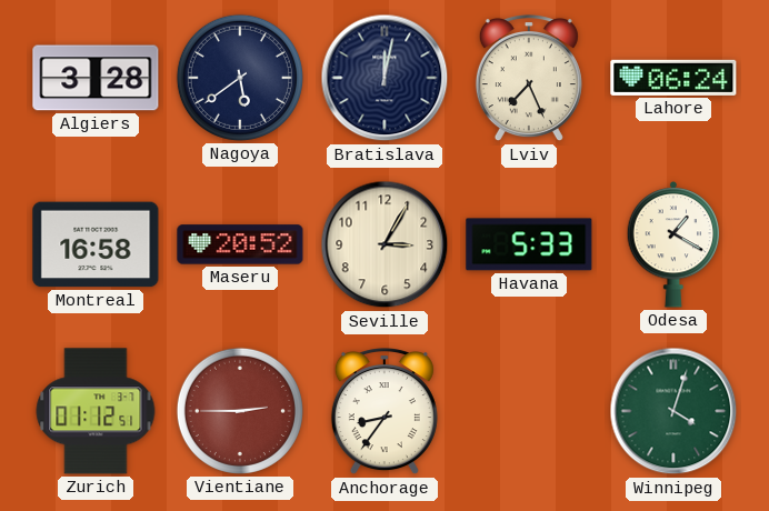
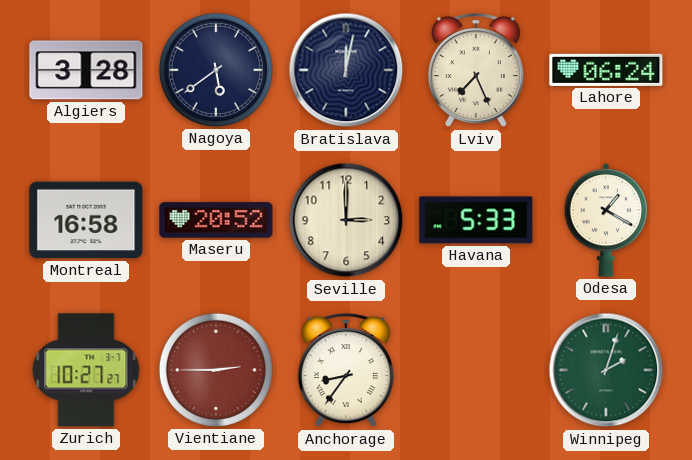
Seville: 3:05 -> 3:00
Zurich: 01:12 -> 10:27
Winnipeg: 4:03 -> 2:03
